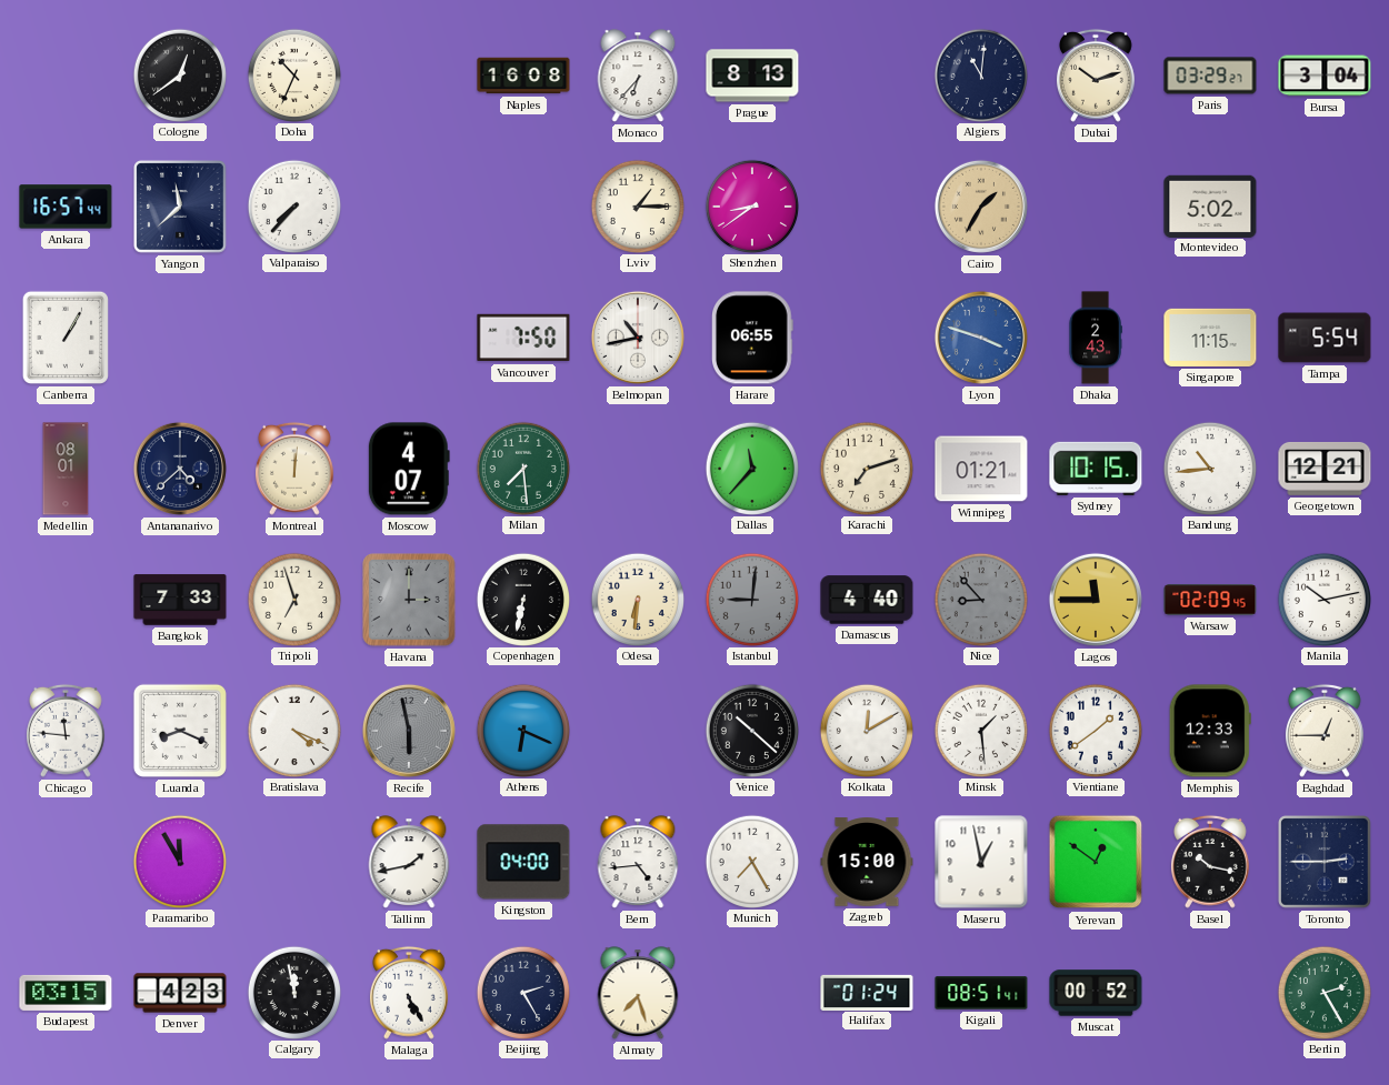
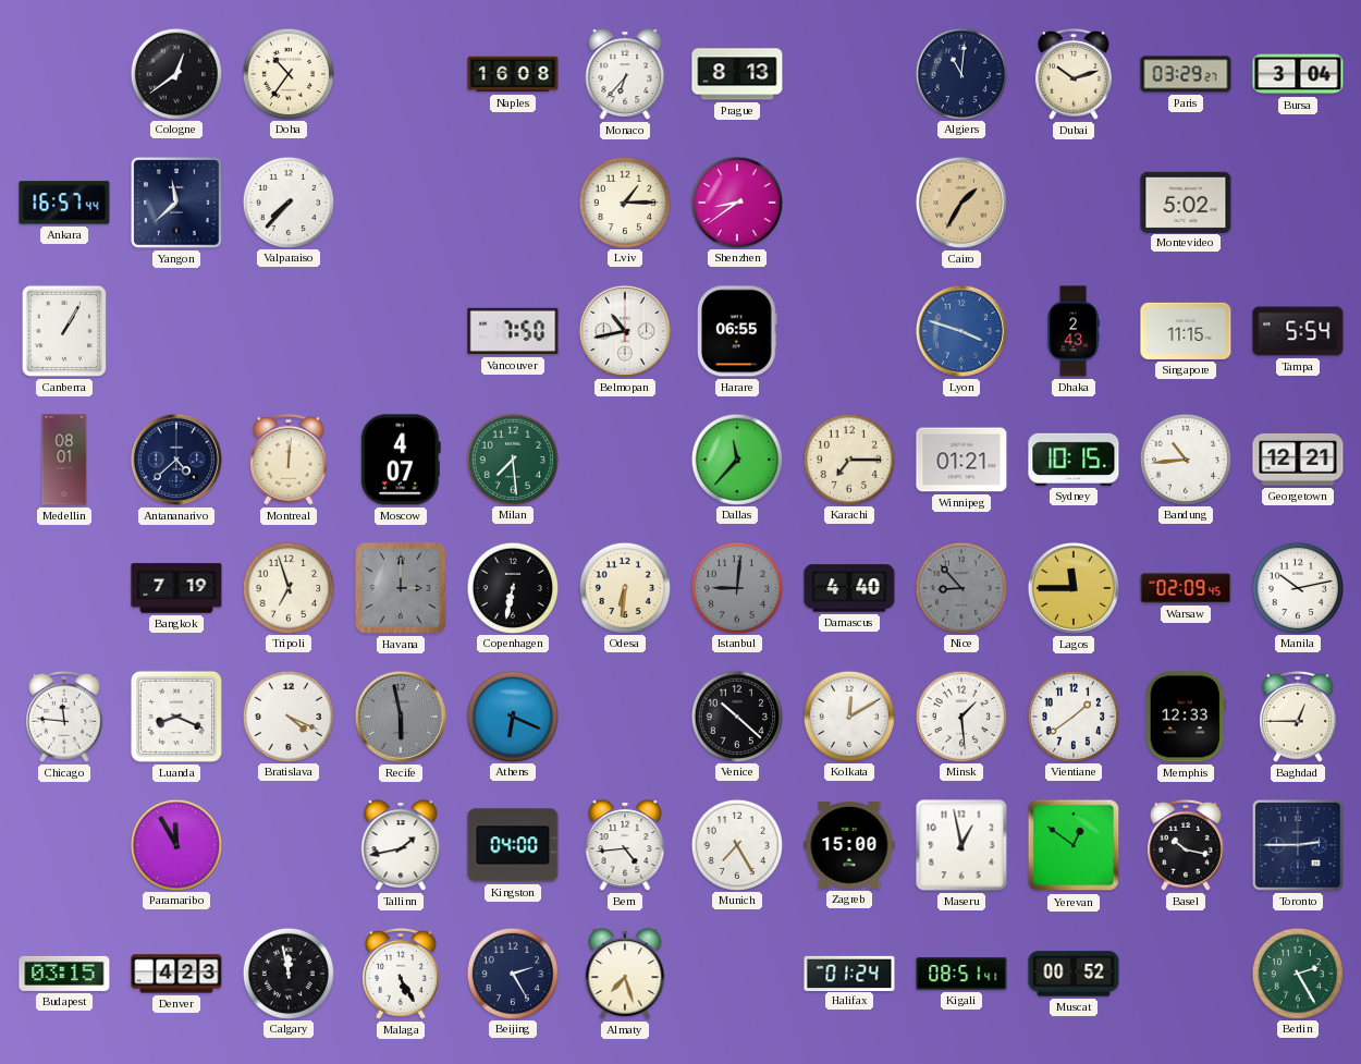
Doha: 10:34 -> 10:36
Karachi: 7:12 -> 7:15
Bangkok: 7:33 -> 7:19
